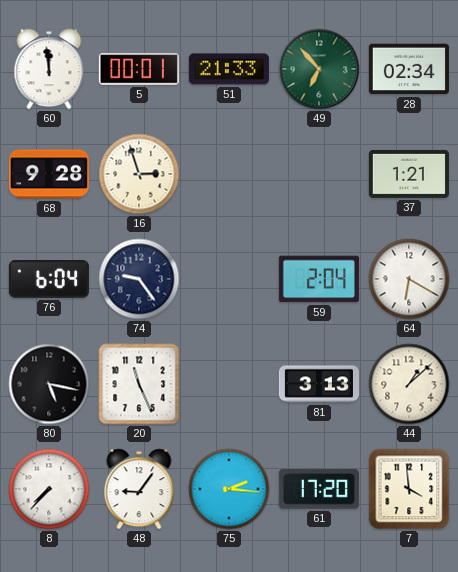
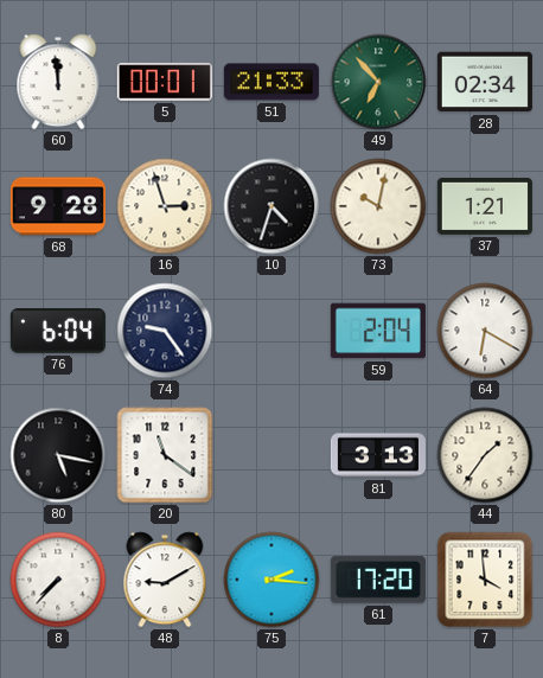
10: none -> 4:33
73: none -> 10:02
20: 11:26 -> 11:21
44: 1:08 -> 1:36
48: 9:06 -> 9:10
